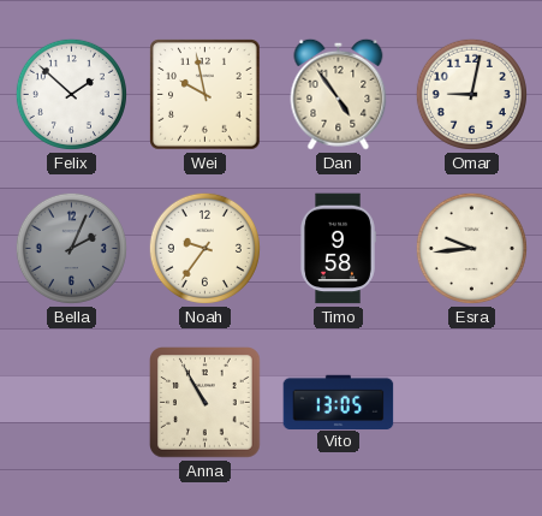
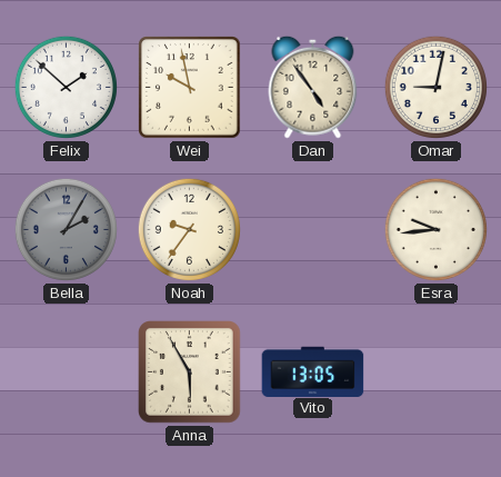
Bella: 2:04 -> 2:05
Timo: 9:58 -> none
Anna: 10:55 -> 5:55
